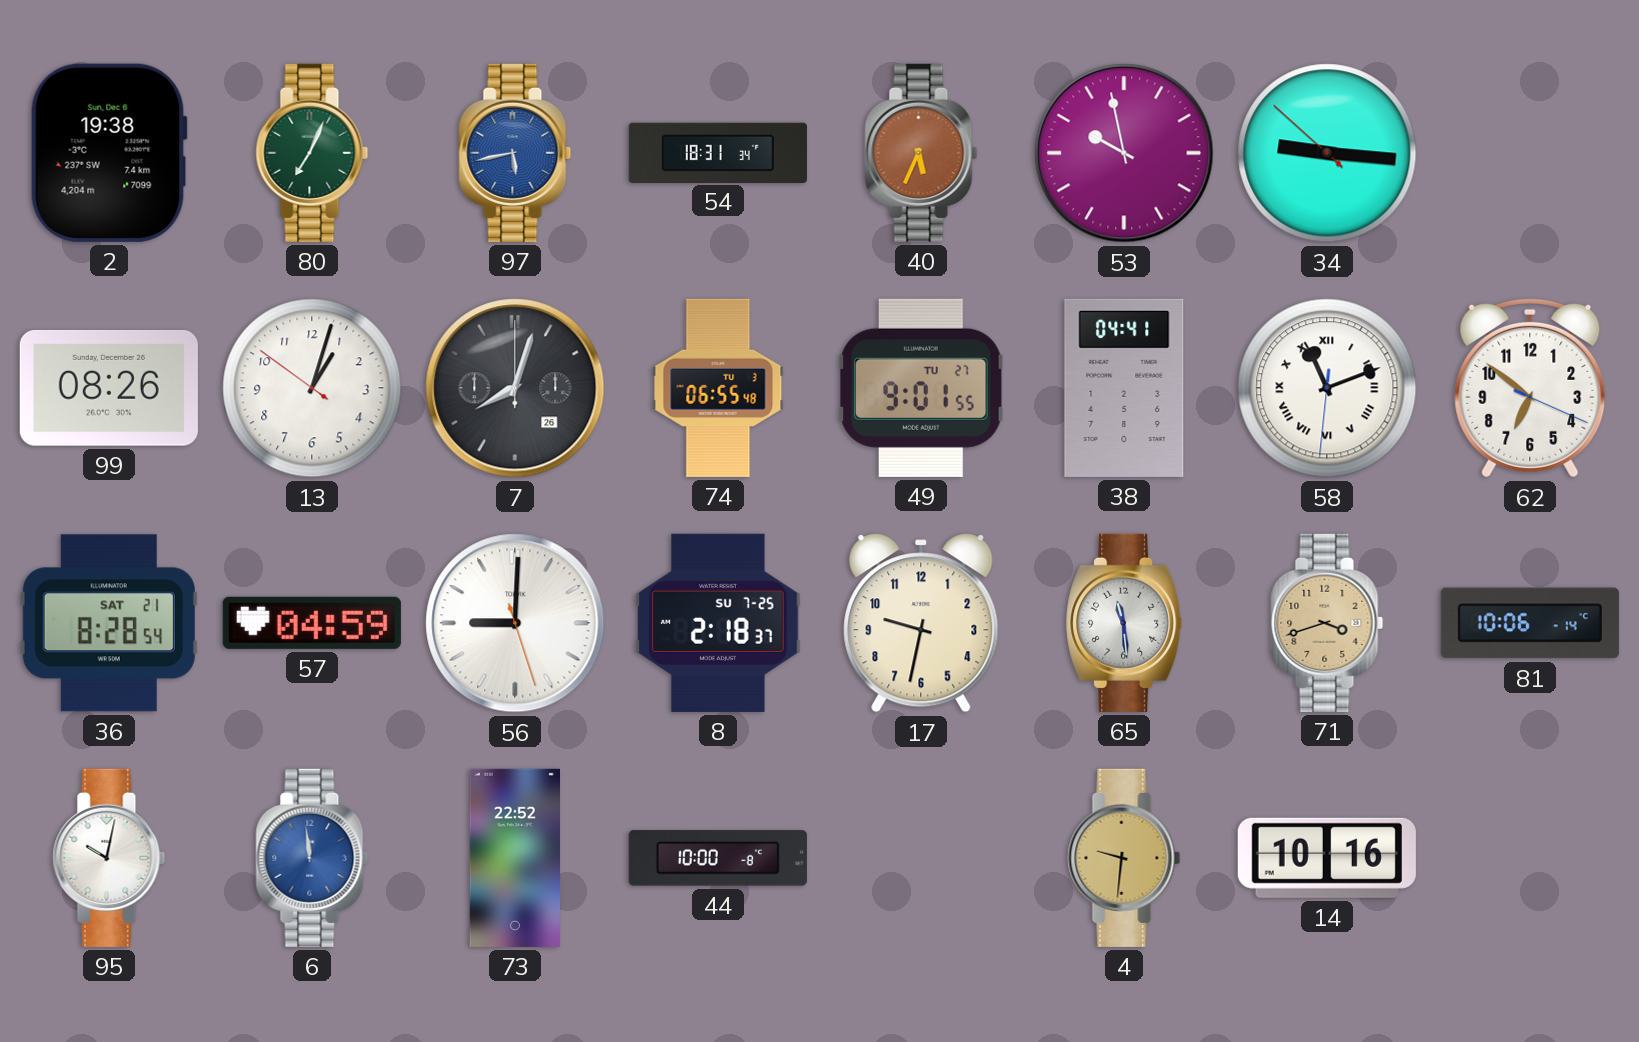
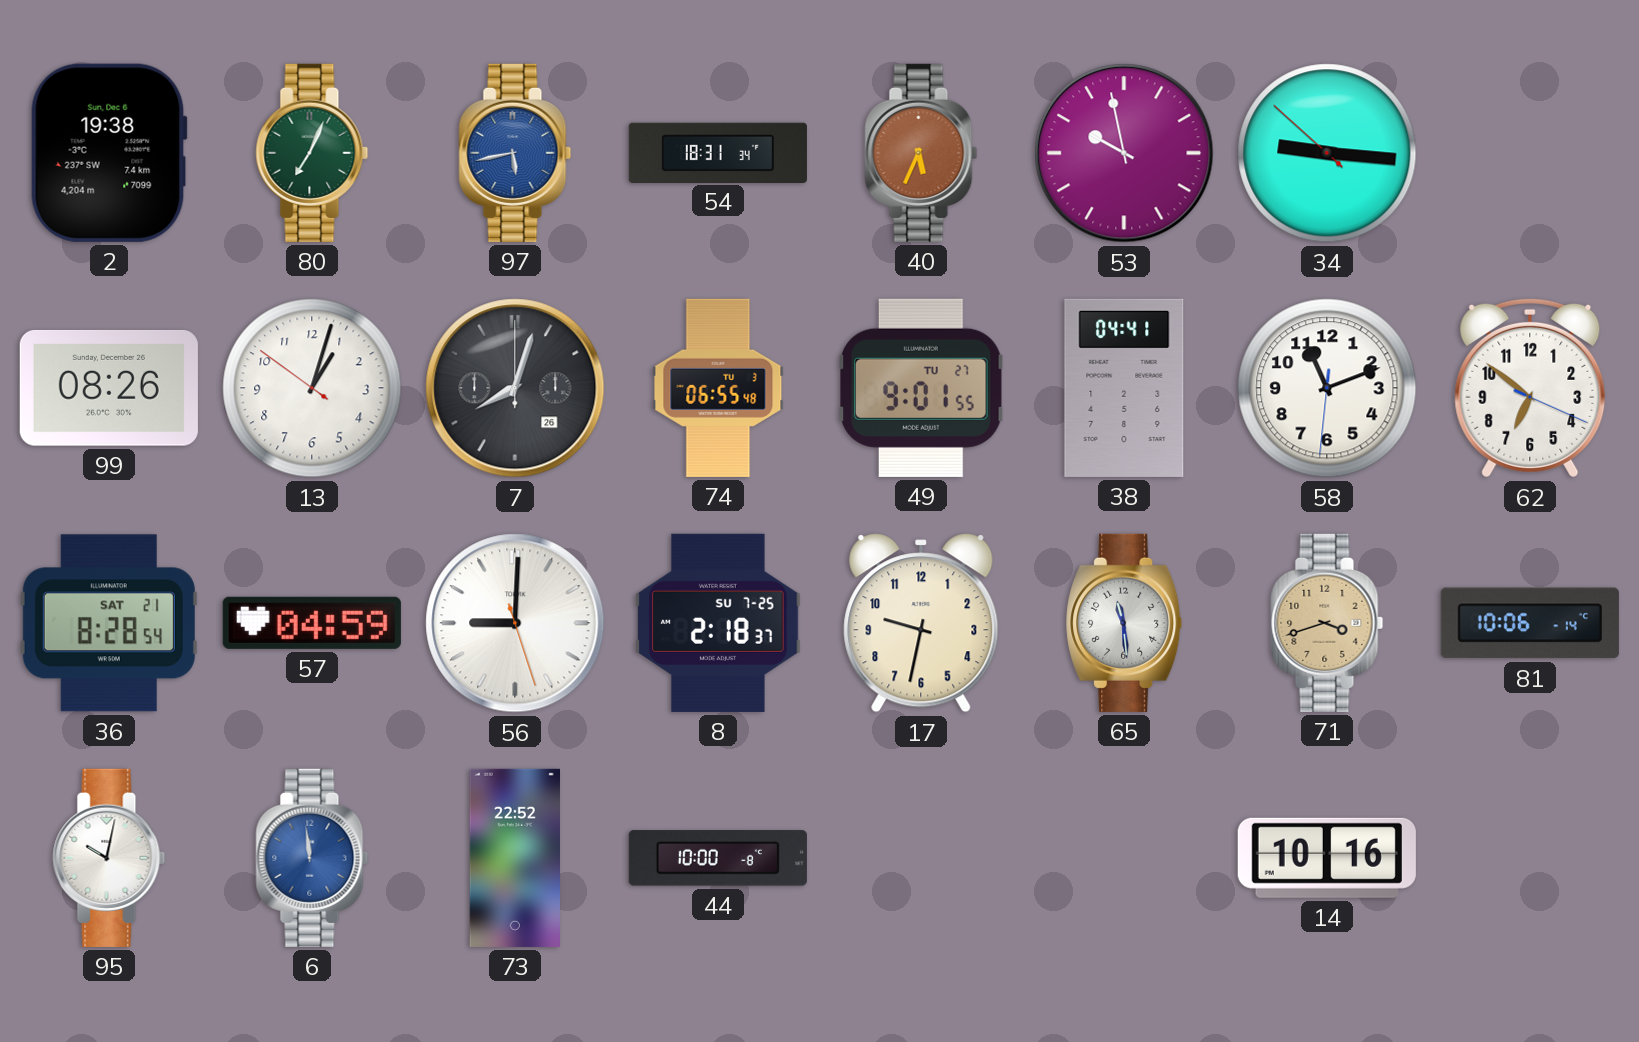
58 numerals: Roman -> Arabic
4: 9:31 -> none
